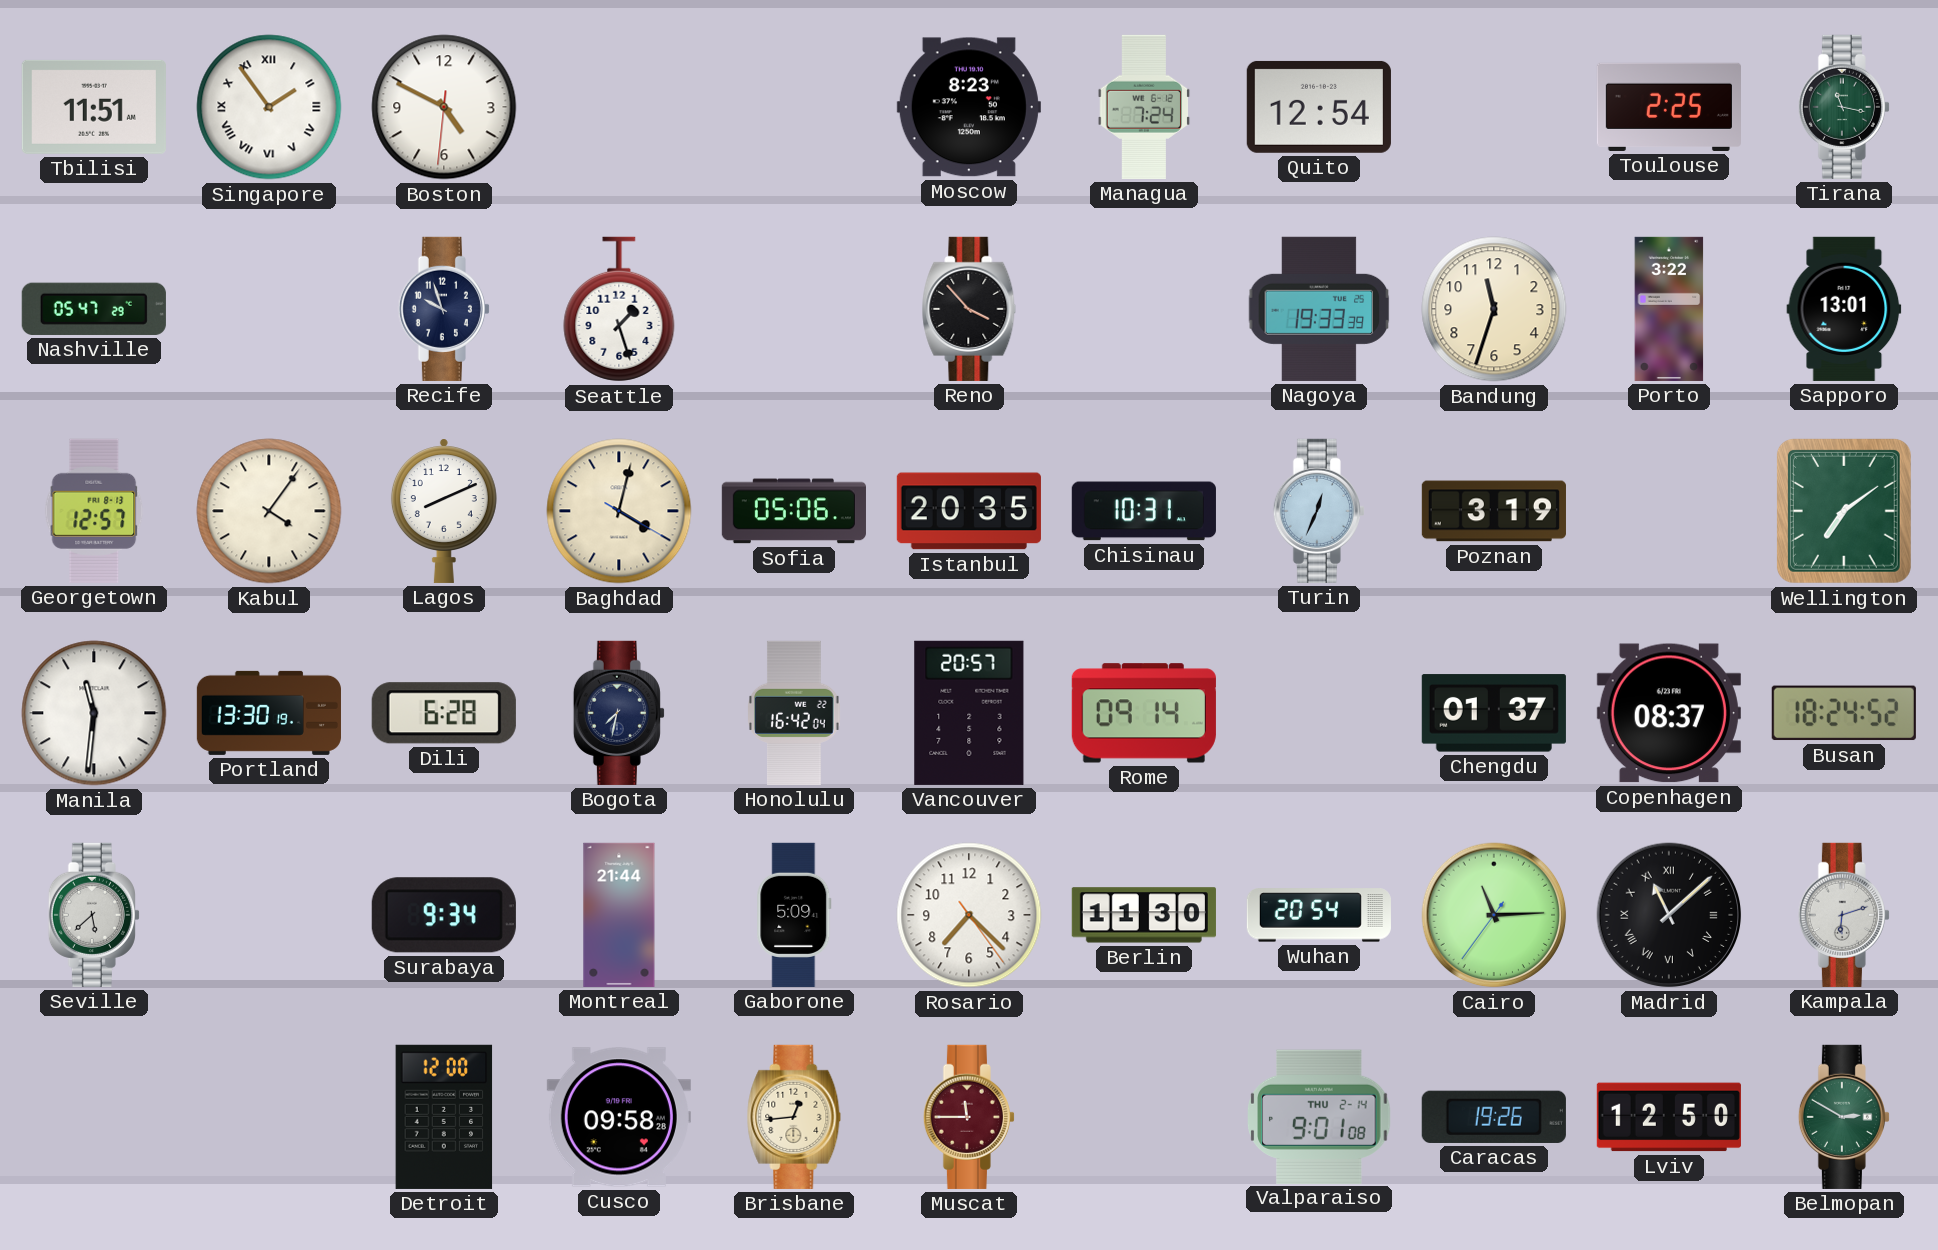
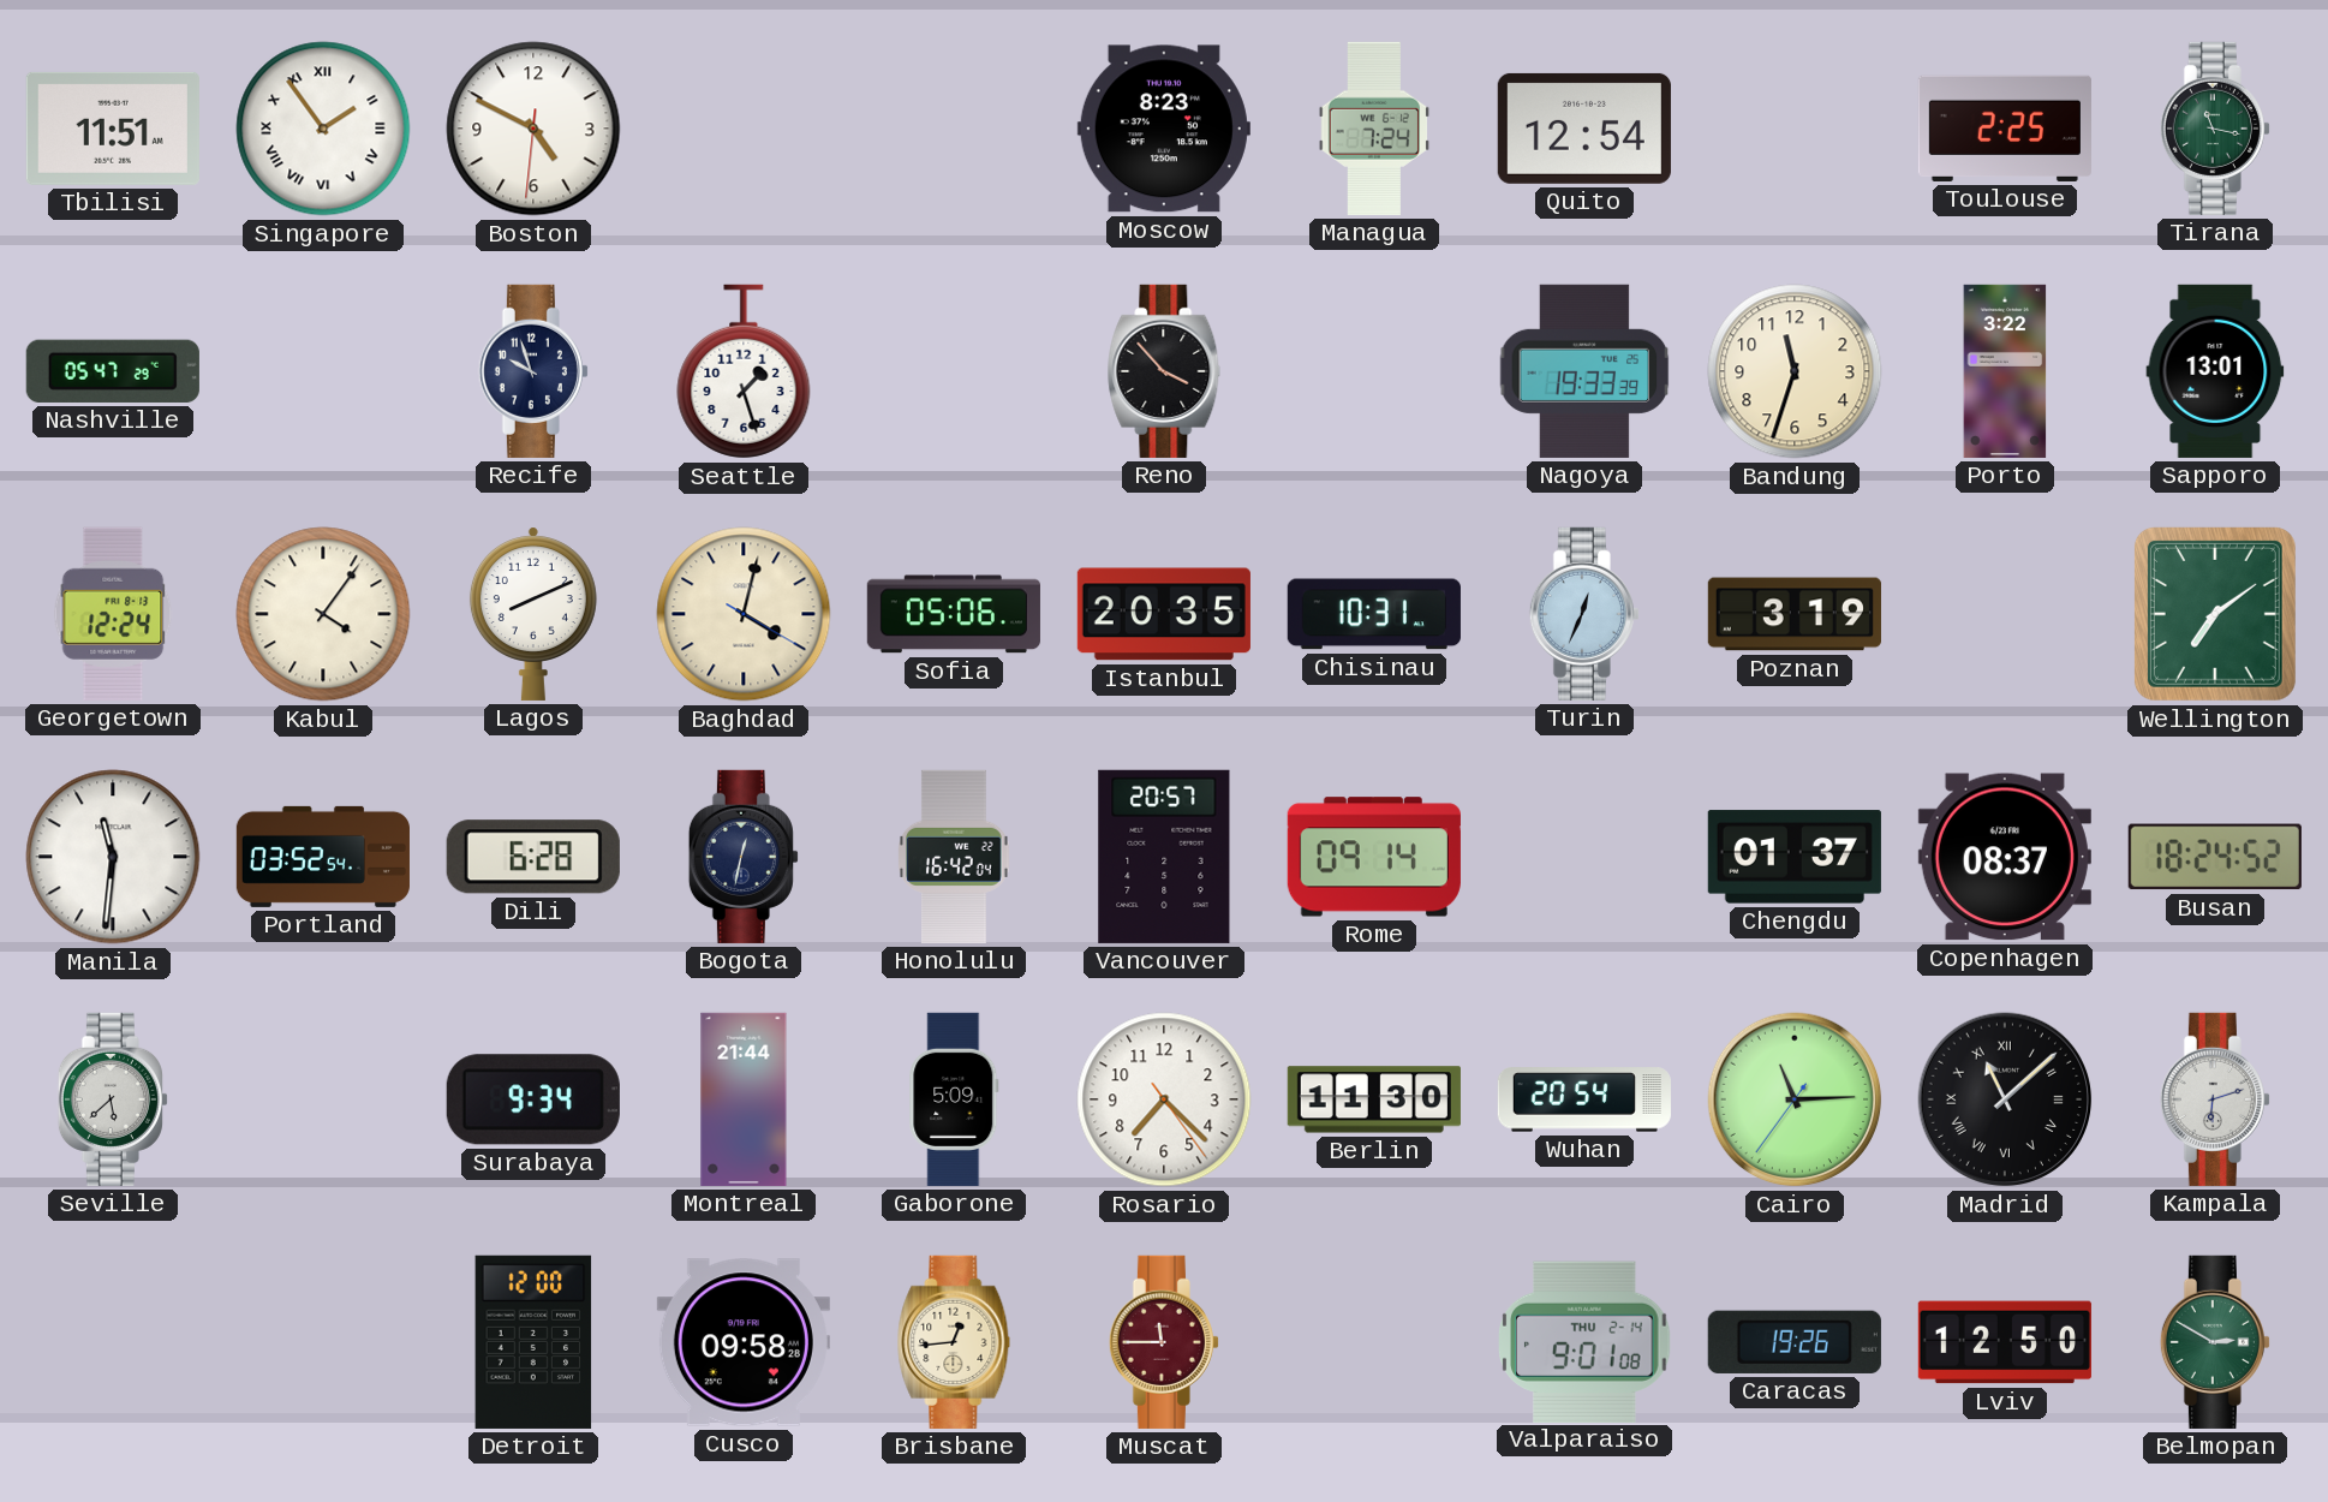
Georgetown: 12:57 -> 12:24
Portland: 13:30 -> 03:52
Bogota: 7:32 -> 12:32
